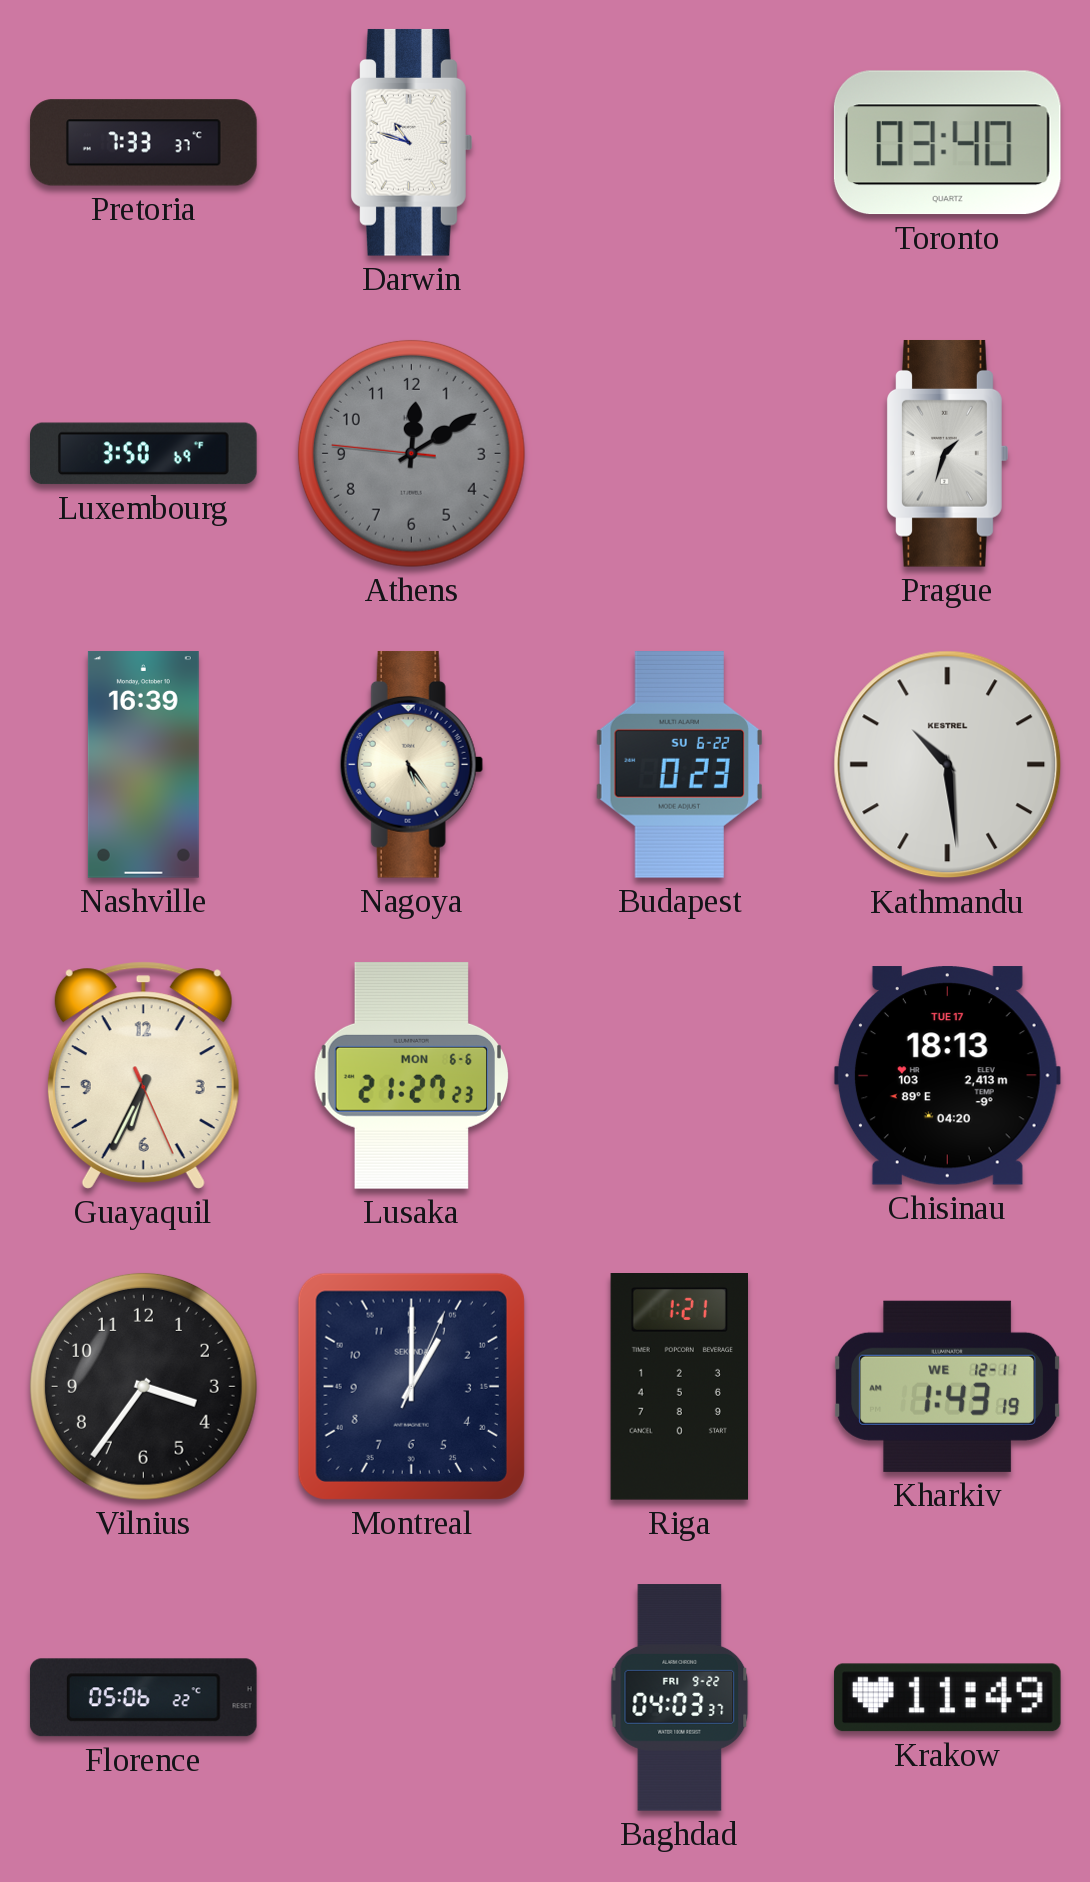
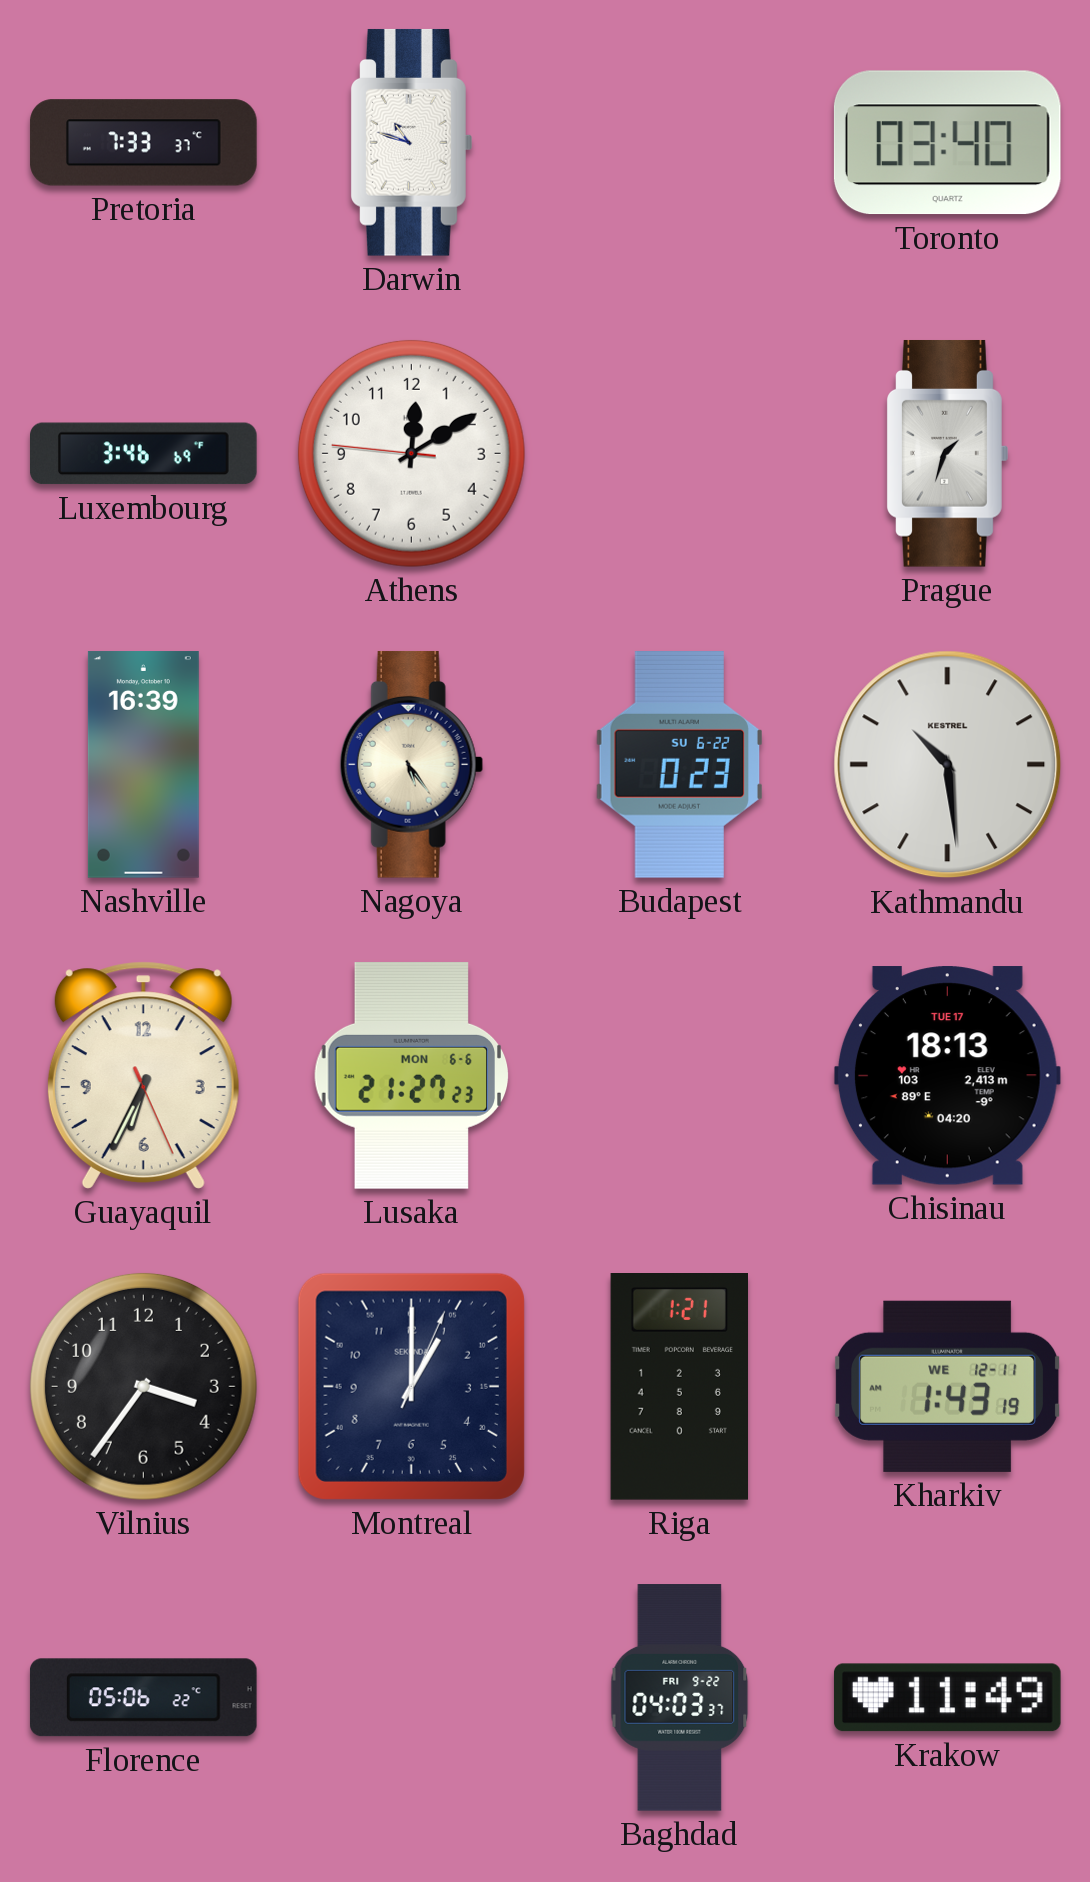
Luxembourg: 3:50 -> 3:46
Athens dial: grey -> white
